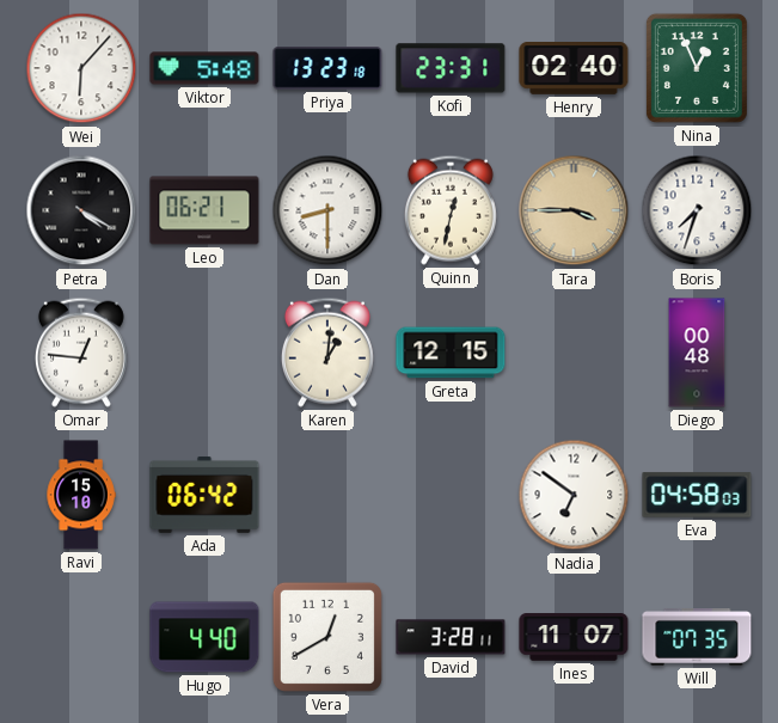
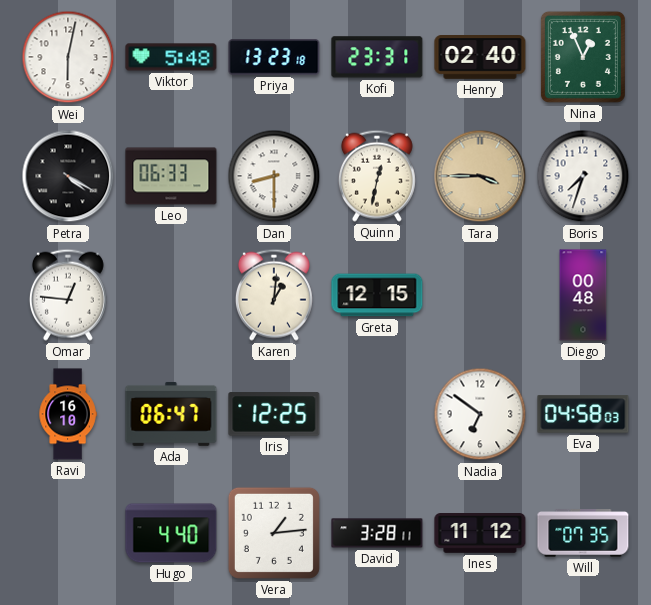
Wei: 6:07 -> 6:02
Leo: 06:21 -> 06:33
Ravi: 15:10 -> 16:10
Ada: 06:42 -> 06:47
Iris: none -> 12:25
Vera: 12:40 -> 1:14
Ines: 11:07 -> 11:12
